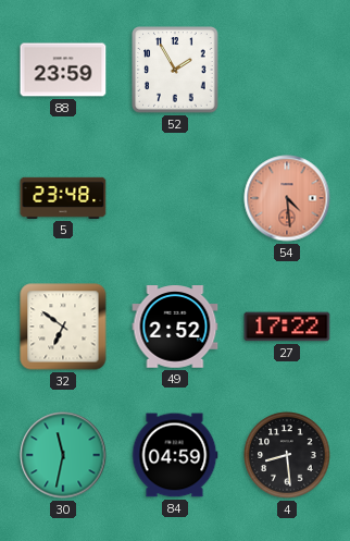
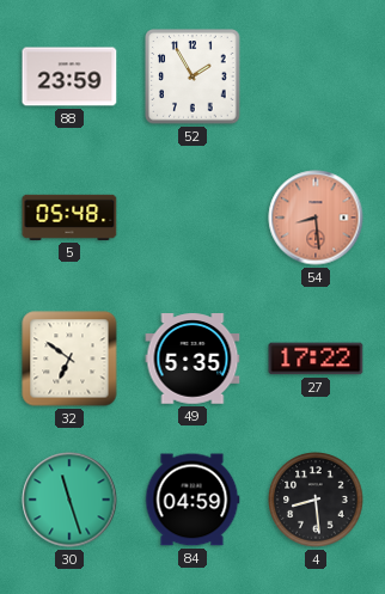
5: 23:48 -> 05:48
54: 4:29 -> 8:29
49: 2:52 -> 5:35
30: 11:32 -> 11:27
